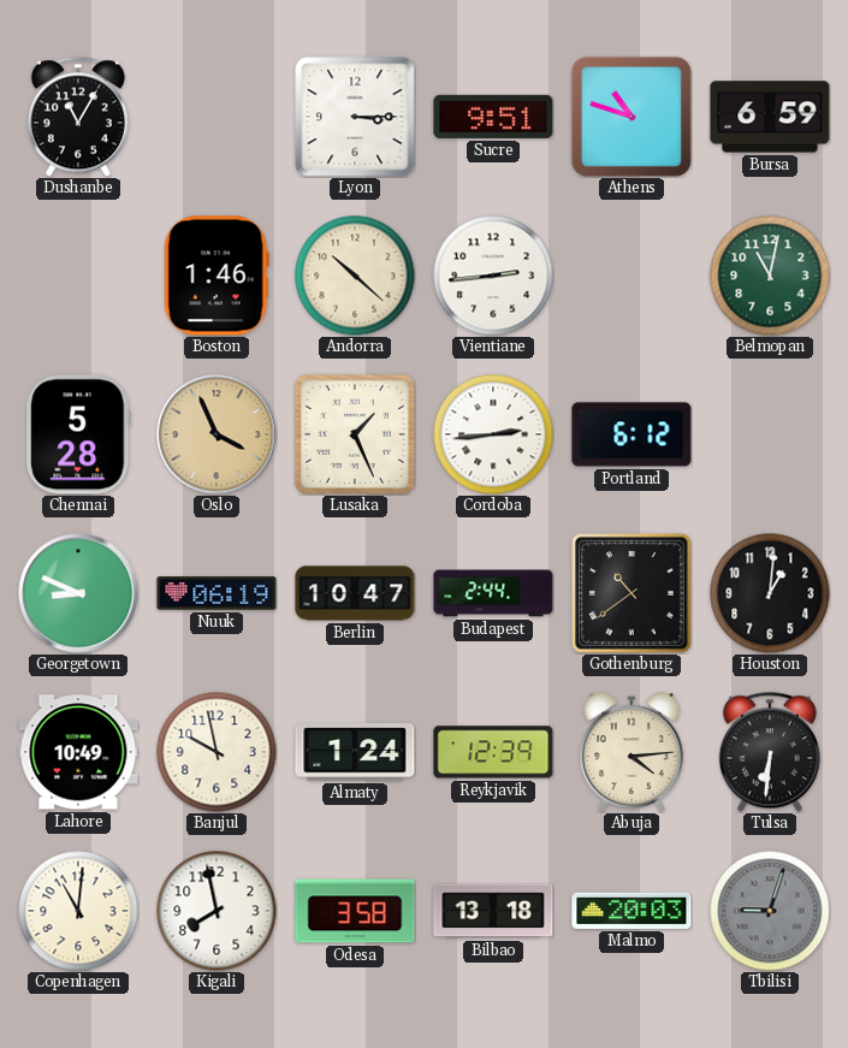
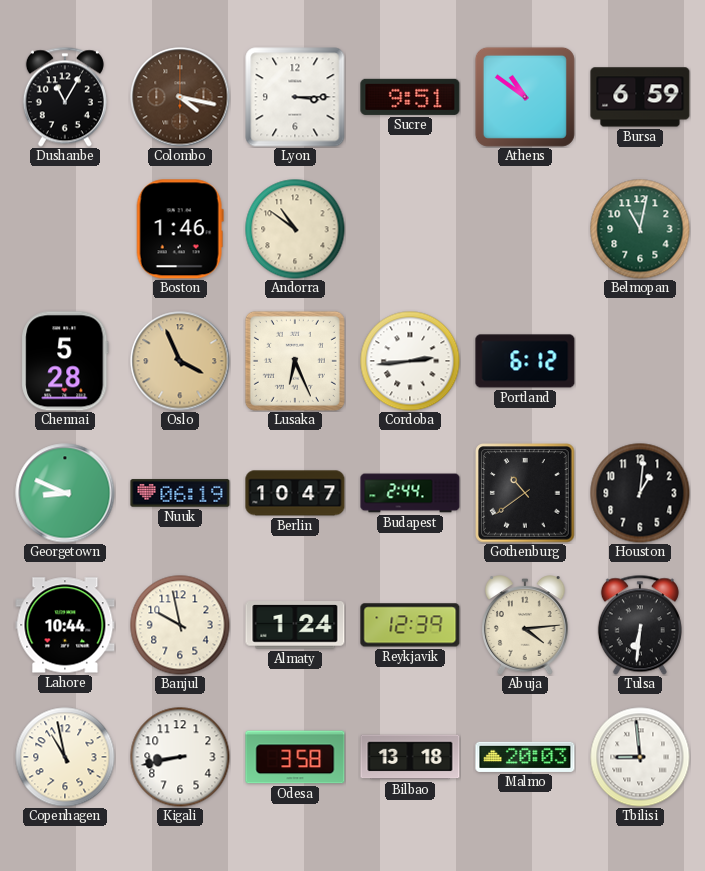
Colombo: none -> 4:17
Athens: 10:48 -> 10:51
Andorra: 10:22 -> 10:51
Vientiane: 2:44 -> none
Lusaka: 1:26 -> 6:26
Lahore: 10:49 -> 10:44
Copenhagen: 11:01 -> 10:58
Kigali: 7:58 -> 8:43
Tbilisi: 9:03 -> 8:59
Tbilisi dial: grey -> white
